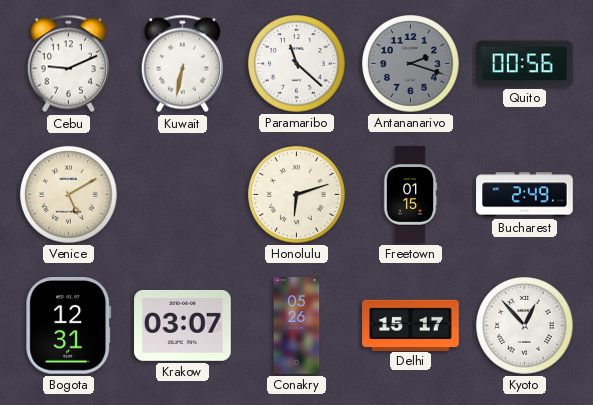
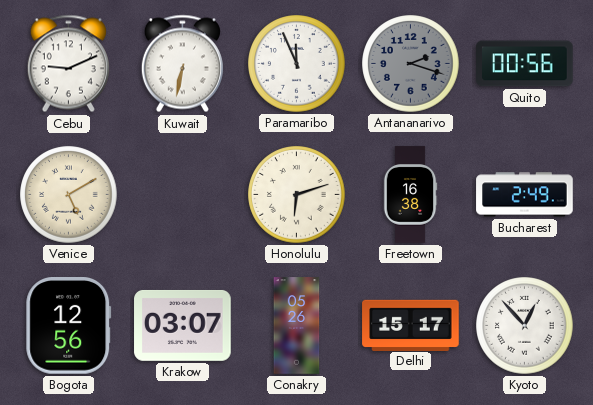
Paramaribo: 11:22 -> 11:56
Freetown: 01:15 -> 16:38
Bogota: 12:31 -> 12:56
